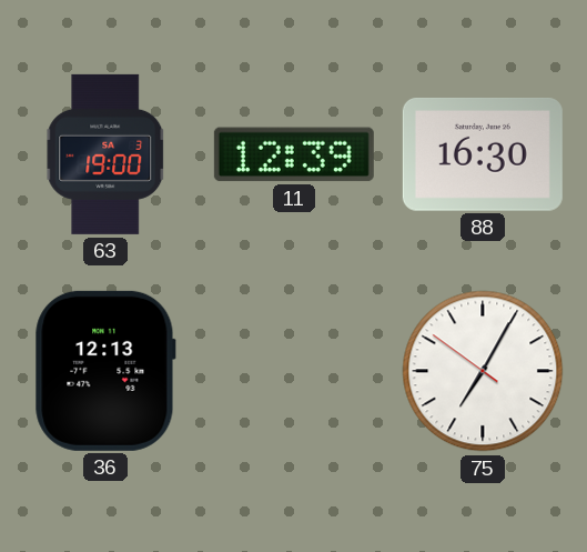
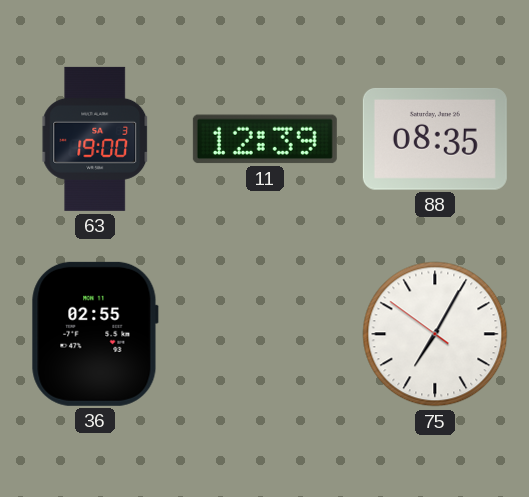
88: 16:30 -> 08:35
36: 12:13 -> 02:55
